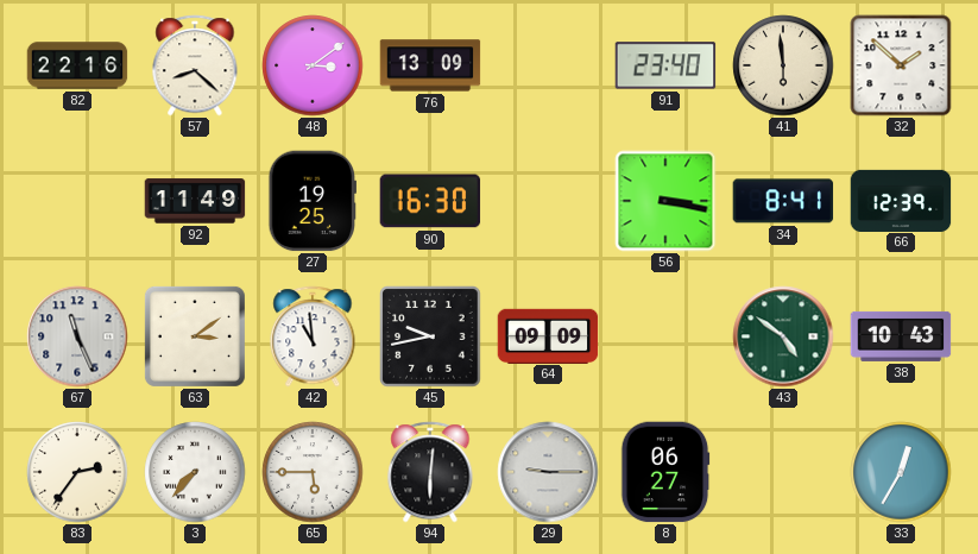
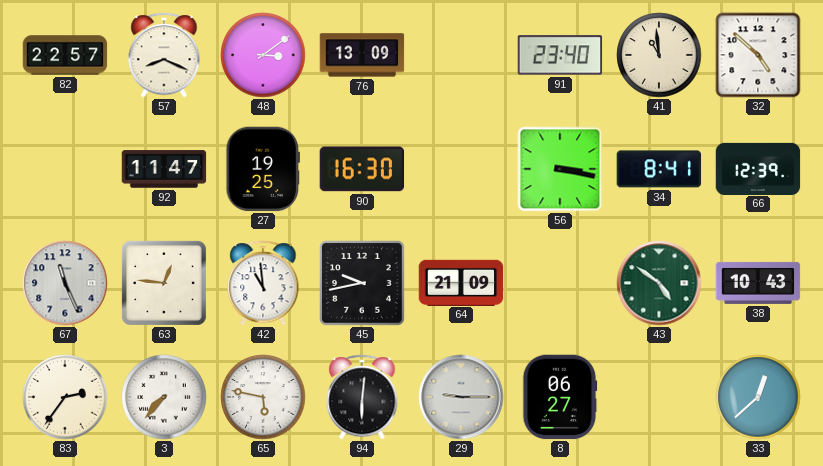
82: 22:16 -> 22:57
57: 8:22 -> 8:19
41: 5:59 -> 10:59
32: 1:52 -> 4:52
92: 11:49 -> 11:47
63: 3:09 -> 12:46
64: 09:09 -> 21:09
65: 5:45 -> 5:47
33: 12:35 -> 12:38
